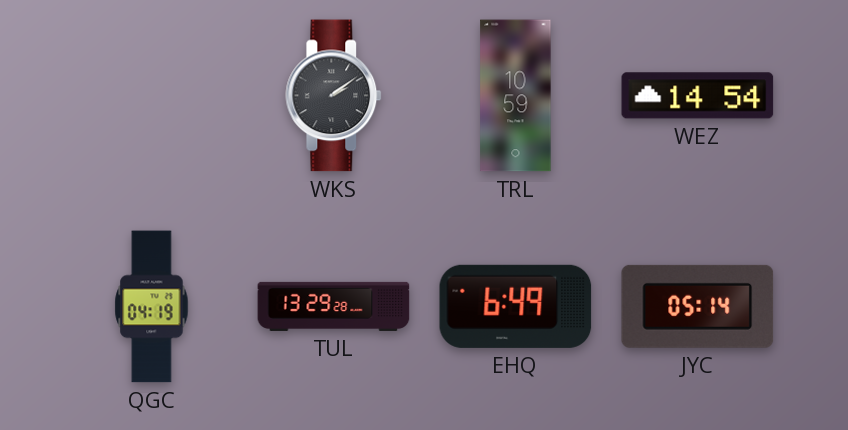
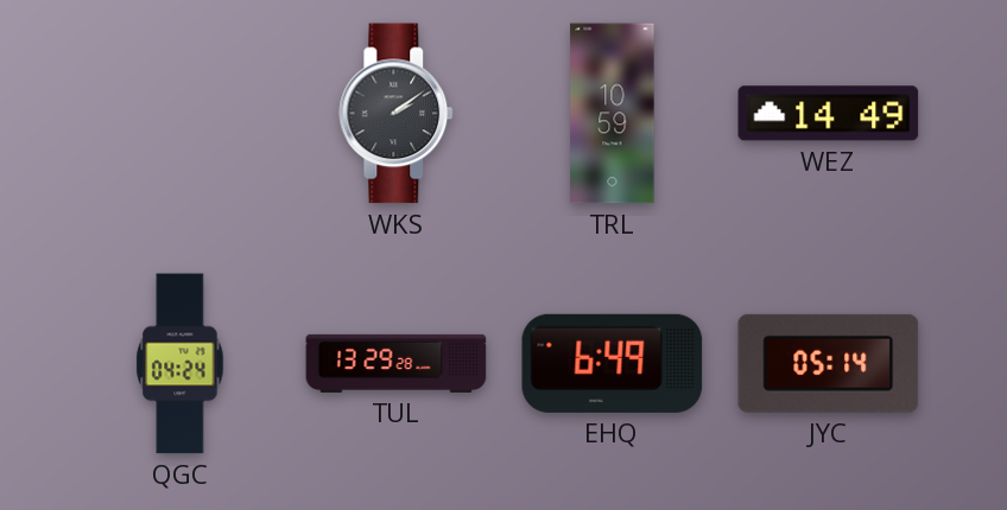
WEZ: 14:54 -> 14:49
QGC: 04:19 -> 04:24
